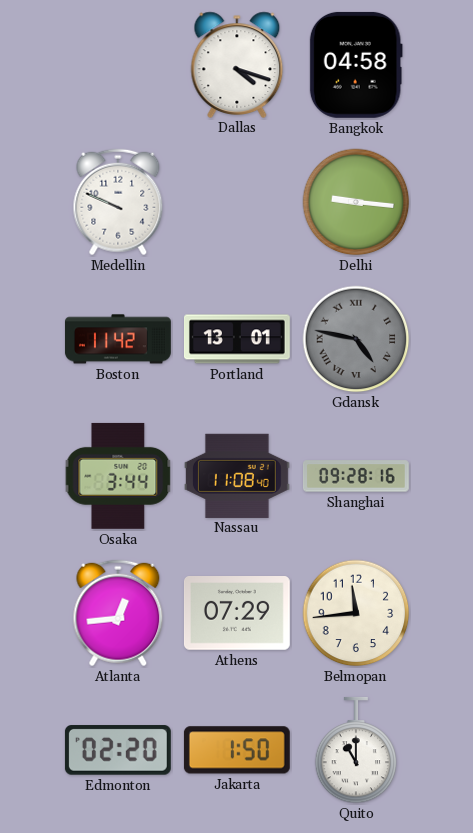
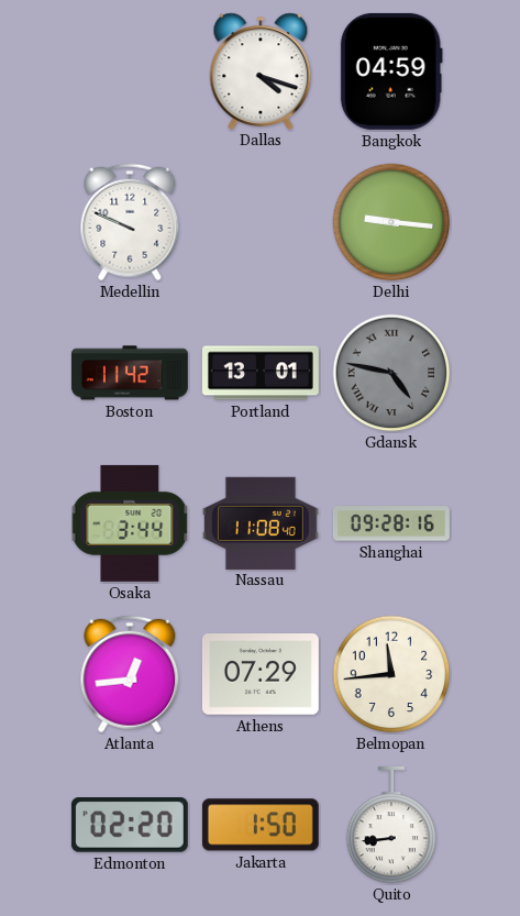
Bangkok: 04:58 -> 04:59
Quito: 11:00 -> 8:44
